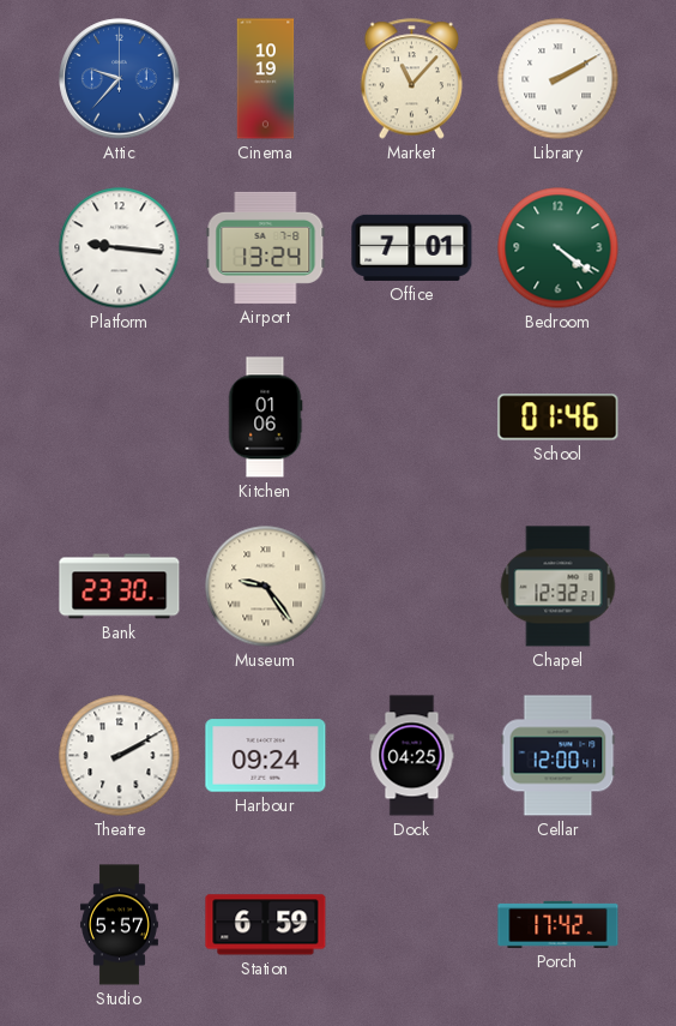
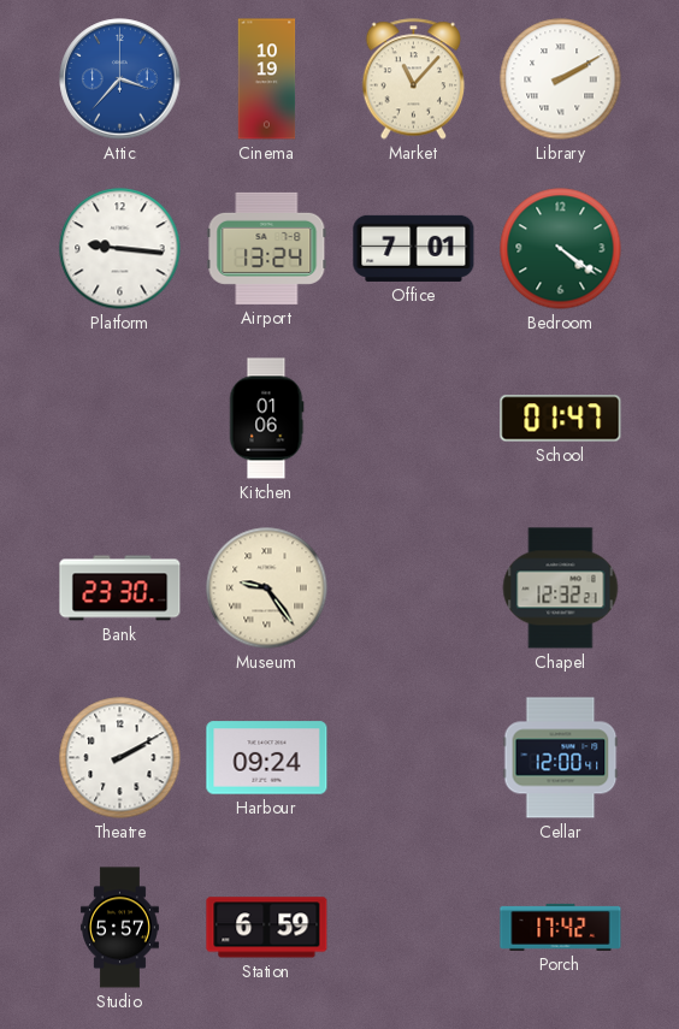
Attic: 9:37 -> 3:37
School: 01:46 -> 01:47
Dock: 04:25 -> none
